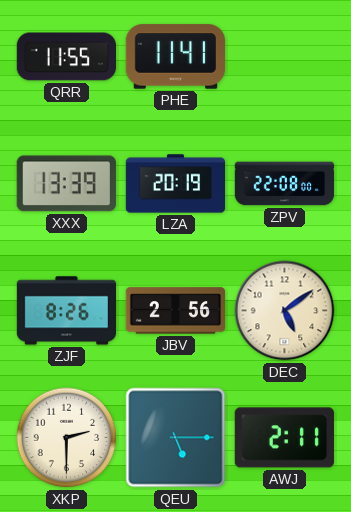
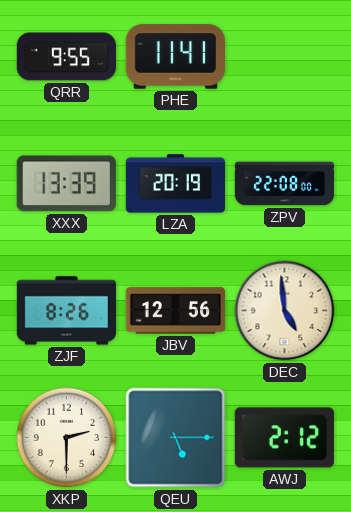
QRR: 11:55 -> 9:55
JBV: 2:56 -> 12:56
DEC: 5:09 -> 4:59
AWJ: 2:11 -> 2:12
